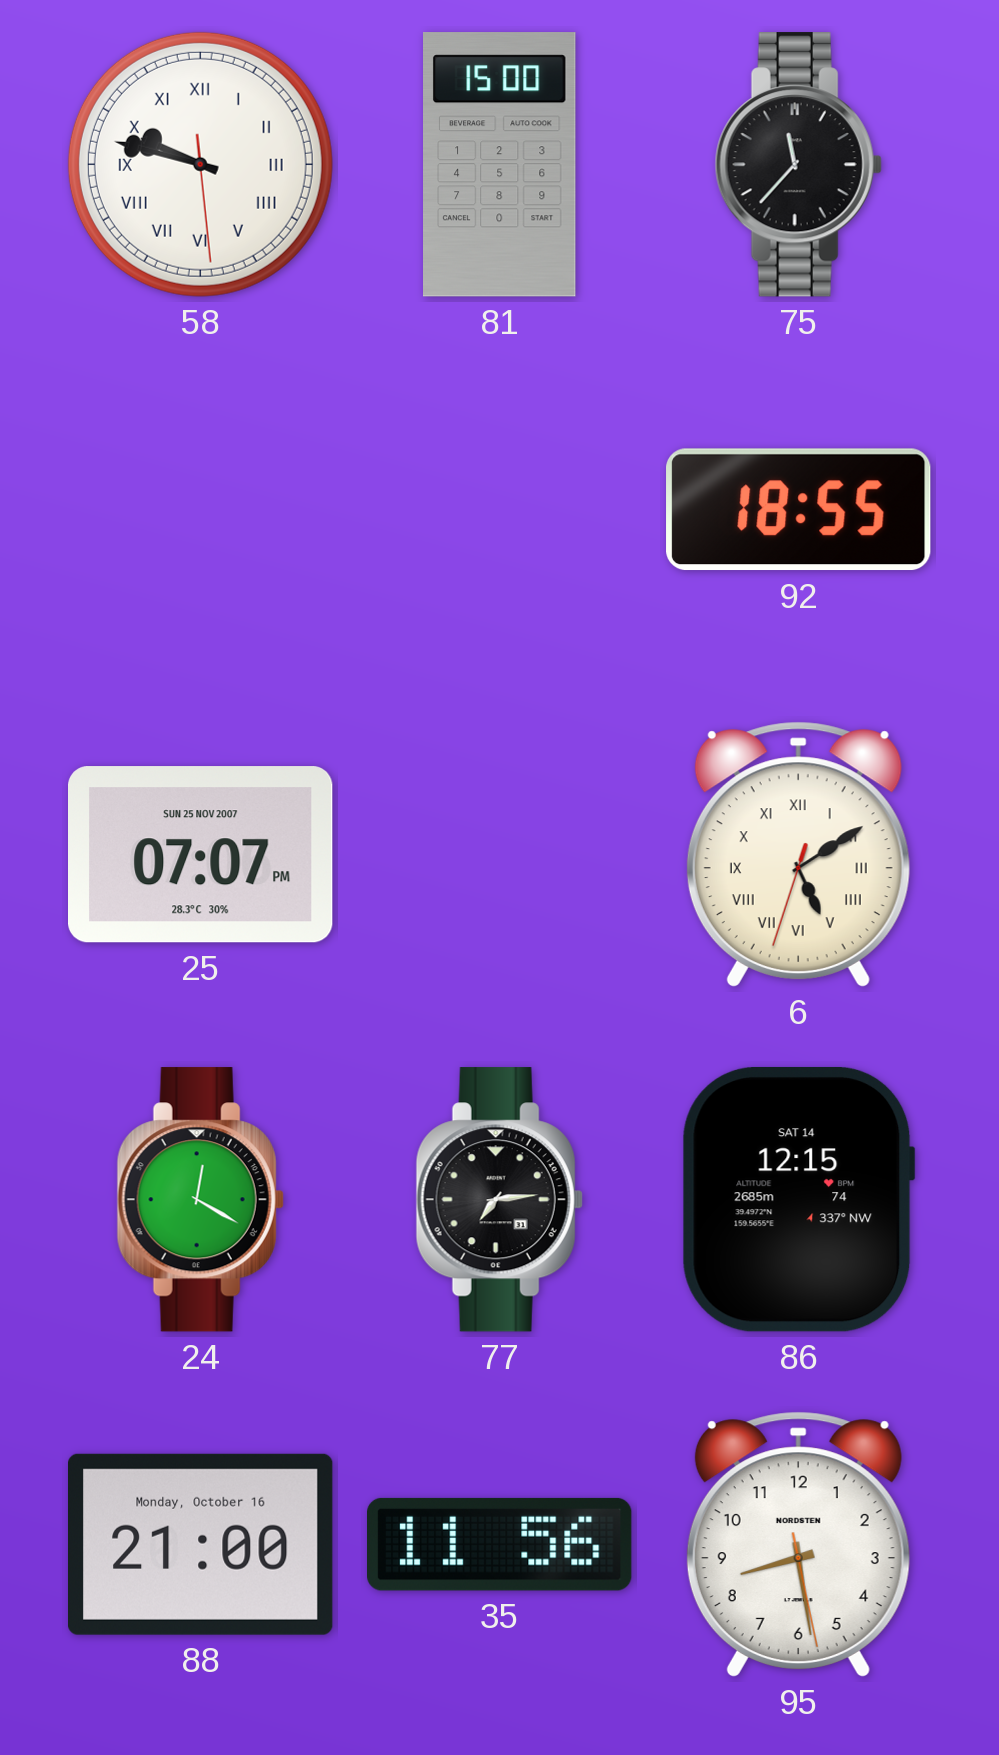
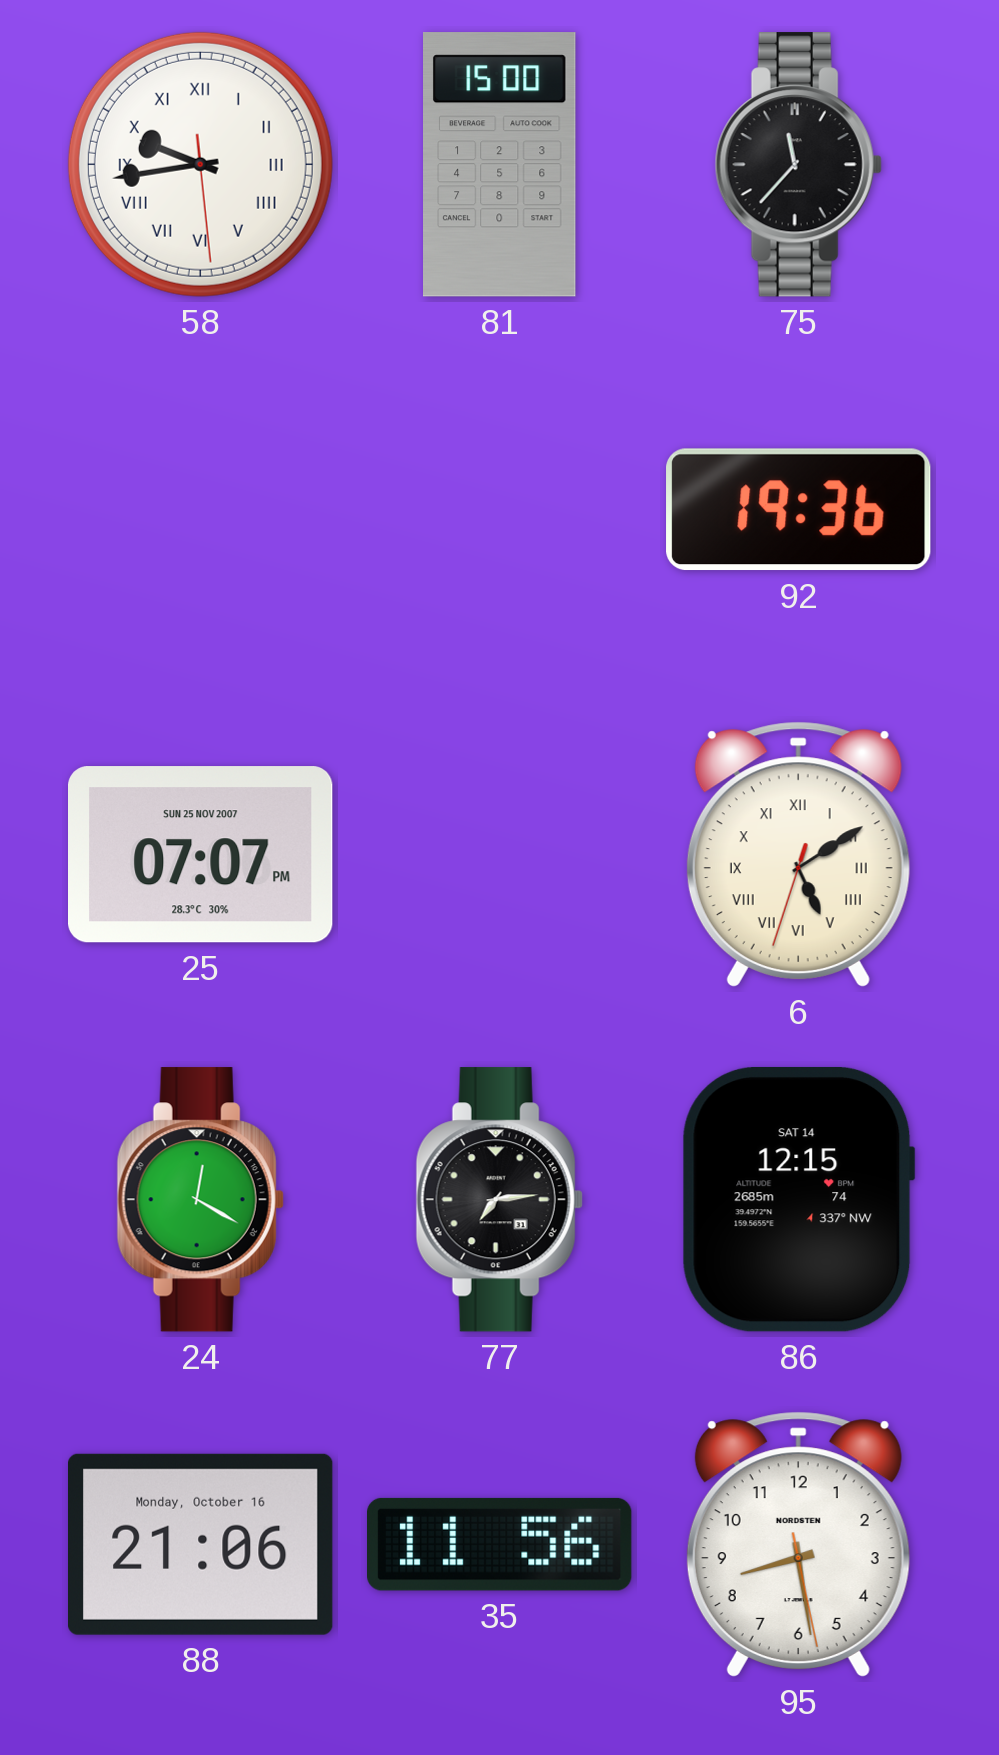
58: 9:47 -> 9:43
92: 18:55 -> 19:36
88: 21:00 -> 21:06
